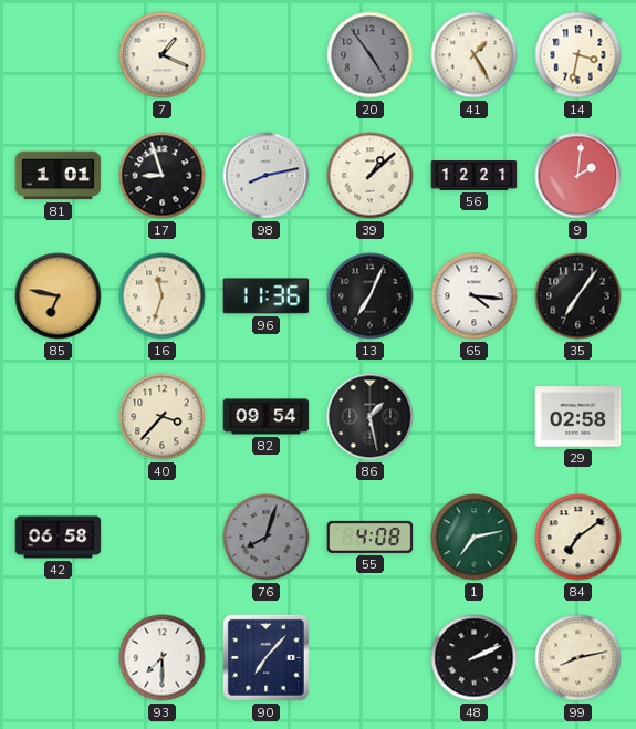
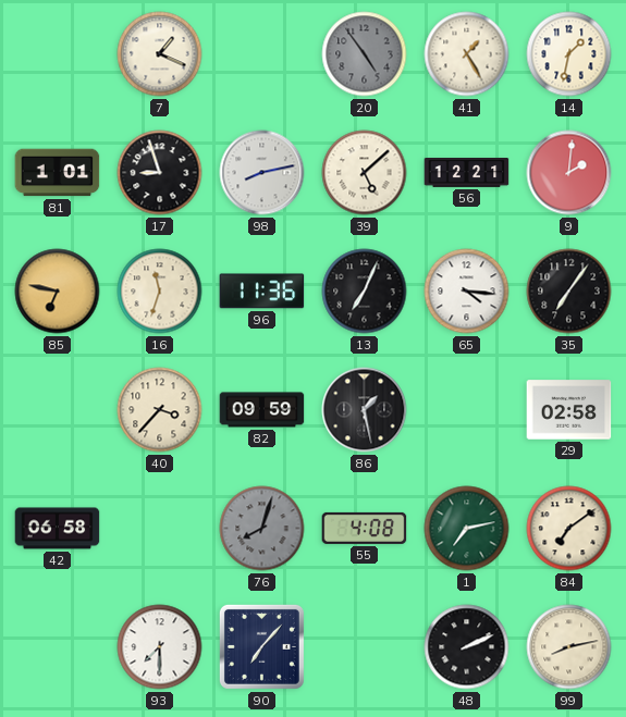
14: 3:32 -> 1:32
39: 1:08 -> 5:08
82: 09:54 -> 09:59
